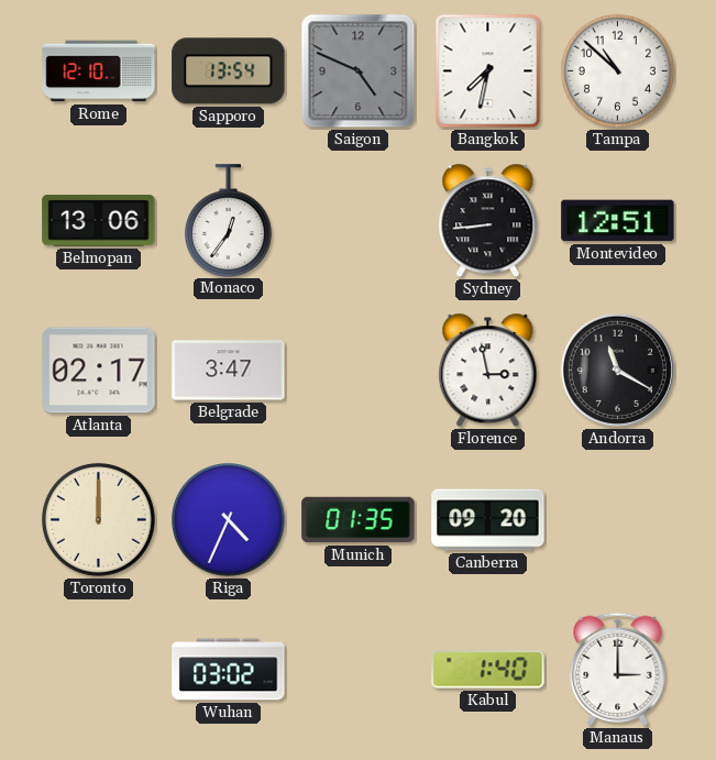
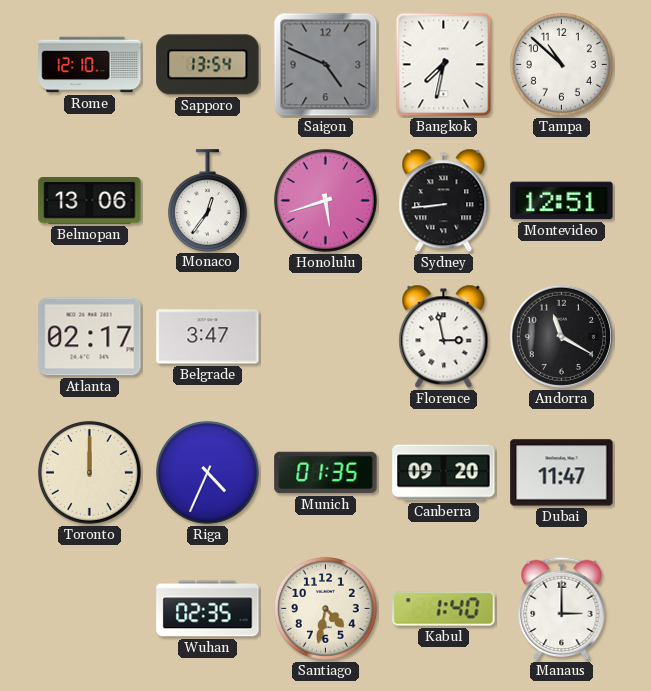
Honolulu: none -> 5:42
Dubai: none -> 11:47
Wuhan: 03:02 -> 02:35
Santiago: none -> 4:32
